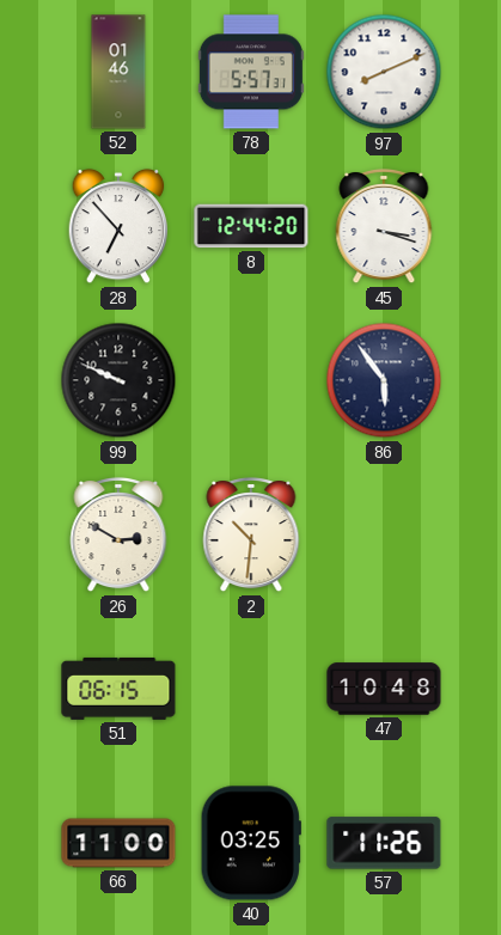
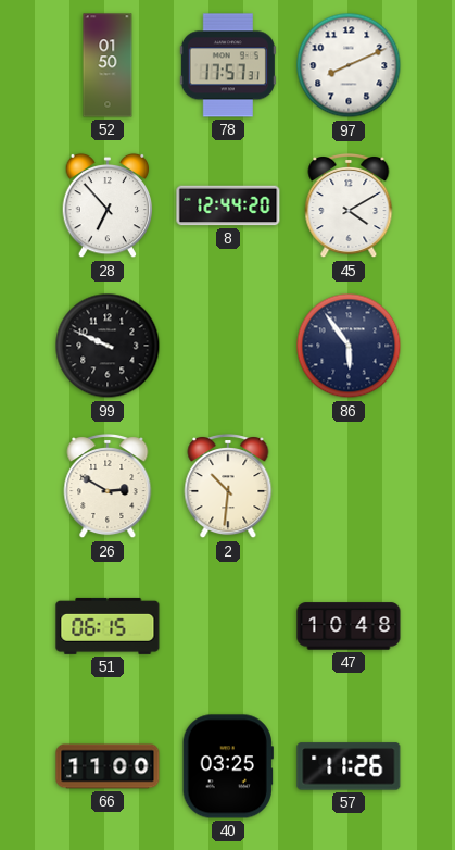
52: 01:46 -> 01:50
78: 5:57 -> 17:57
45: 3:18 -> 4:10
